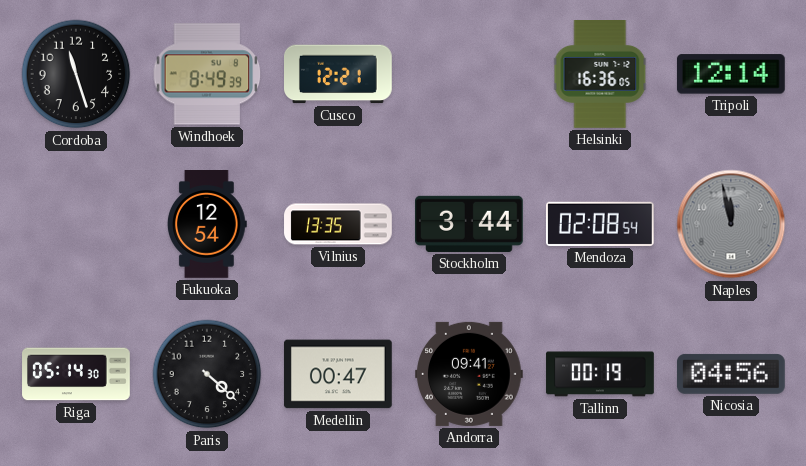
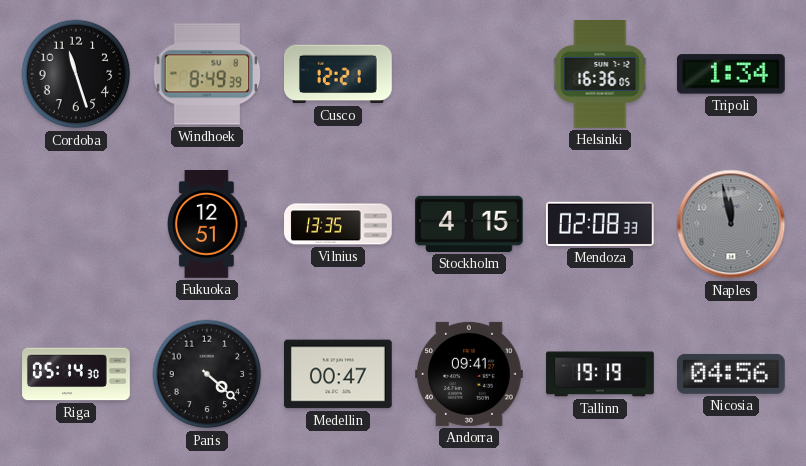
Tripoli: 12:14 -> 1:34
Fukuoka: 12:54 -> 12:51
Stockholm: 3:44 -> 4:15
Mendoza: 02:08:54 -> 02:08:33
Tallinn: 00:19 -> 19:19
